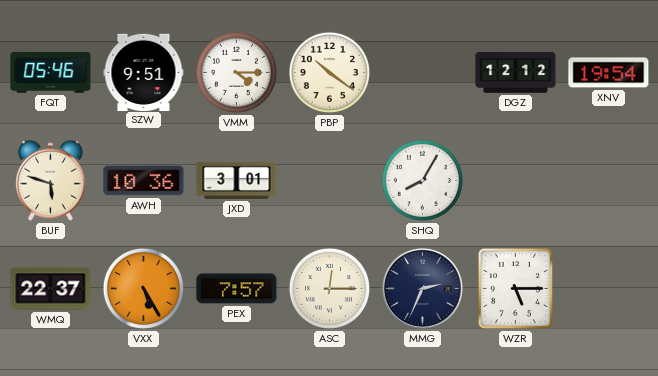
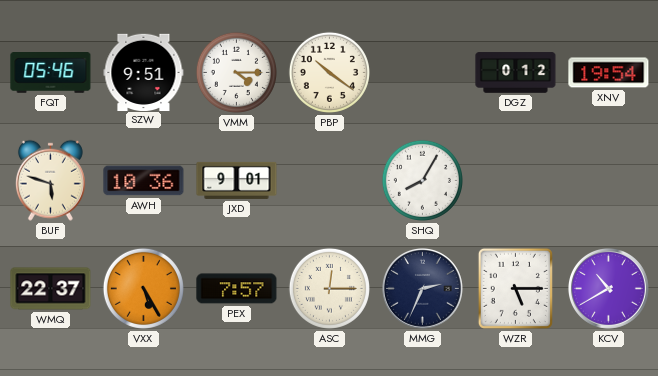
DGZ: 12:12 -> 0:12
JXD: 3:01 -> 9:01
KCV: none -> 10:40
